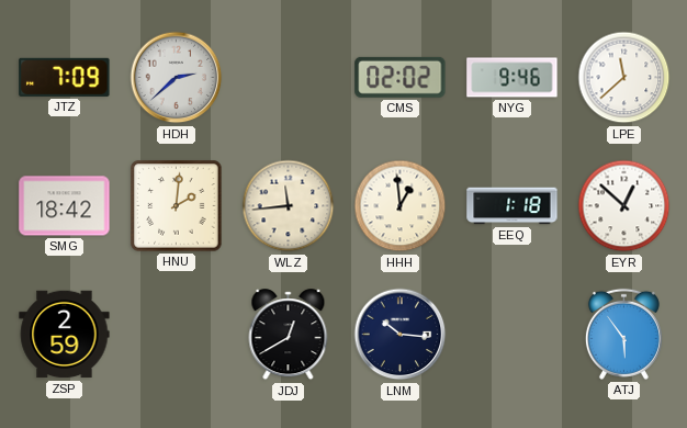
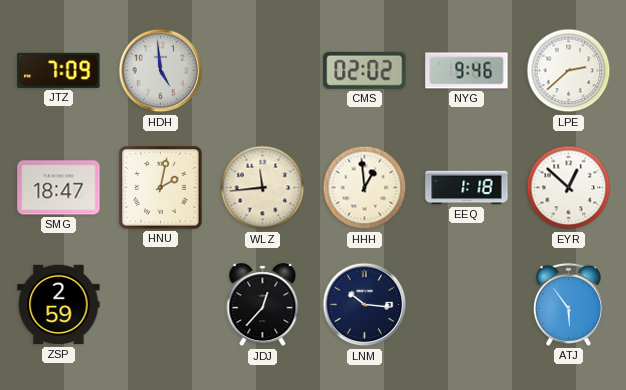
HDH: 2:38 -> 4:59
LPE: 11:38 -> 2:38
SMG: 18:42 -> 18:47
HNU: 2:01 -> 2:02
JDJ: 12:40 -> 12:37
